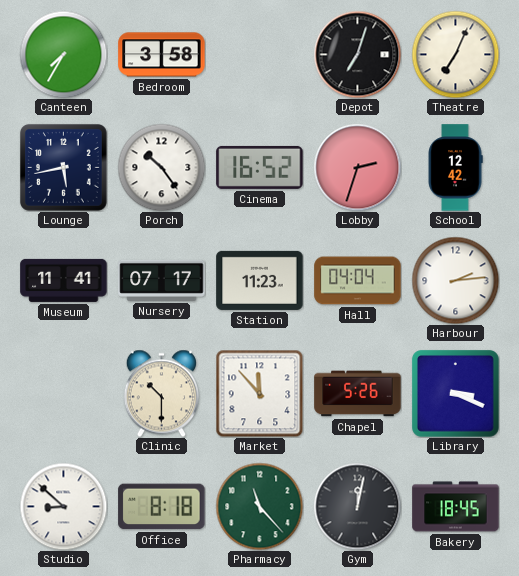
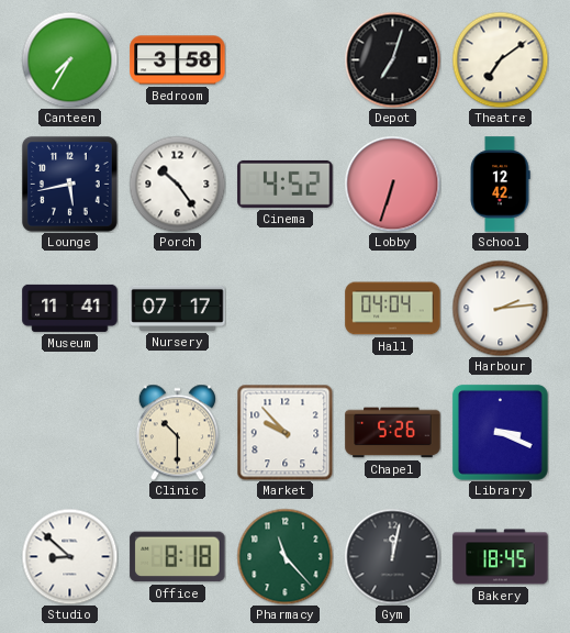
Theatre: 7:04 -> 7:09
Cinema: 16:52 -> 4:52
Lobby: 2:33 -> 6:33
Station: 11:23 -> none
Market: 11:53 -> 9:53
